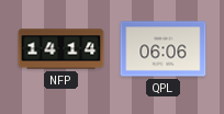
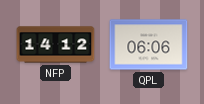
NFP: 14:14 -> 14:12
